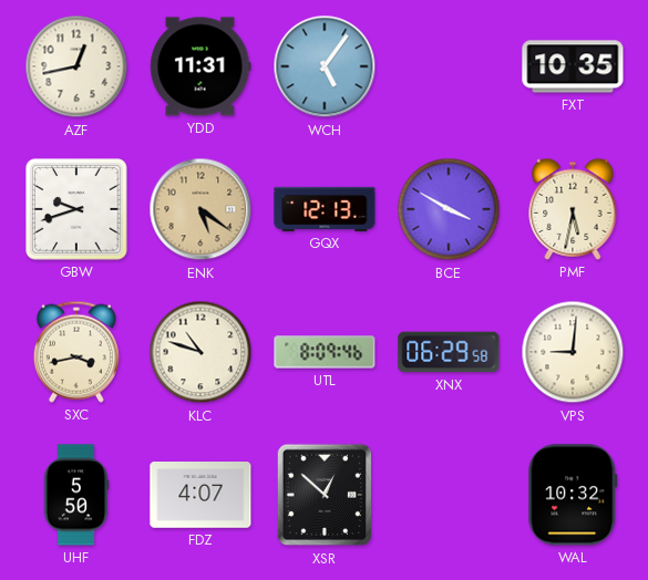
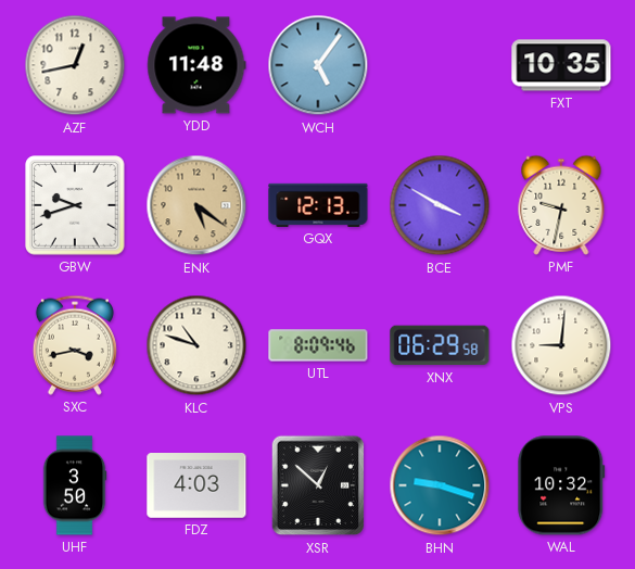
YDD: 11:31 -> 11:48
PMF: 5:32 -> 9:32
UHF: 5:50 -> 3:50
FDZ: 4:07 -> 4:03
BHN: none -> 9:18
